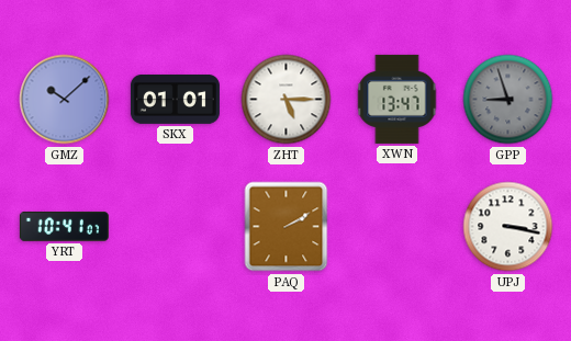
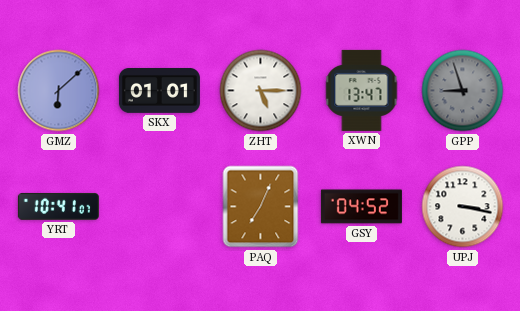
GMZ: 10:08 -> 6:08
PAQ: 2:10 -> 7:04
GSY: none -> 04:52
